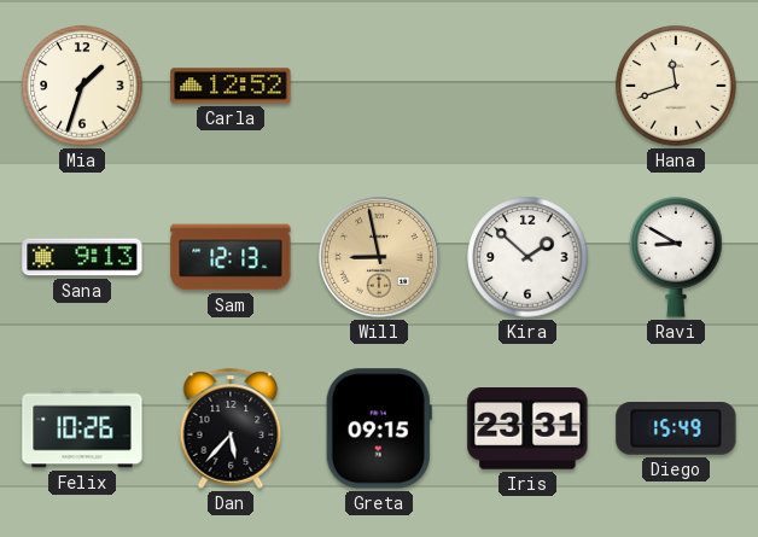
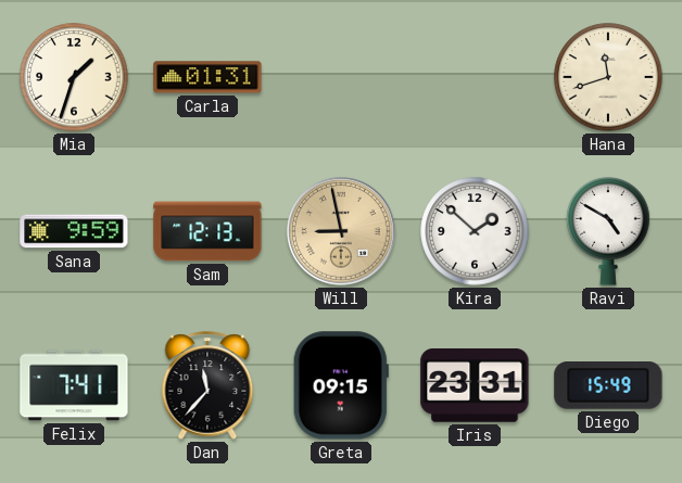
Carla: 12:52 -> 01:31
Sana: 9:13 -> 9:59
Ravi: 8:50 -> 4:50
Felix: 10:26 -> 7:41
Dan: 5:37 -> 11:37
